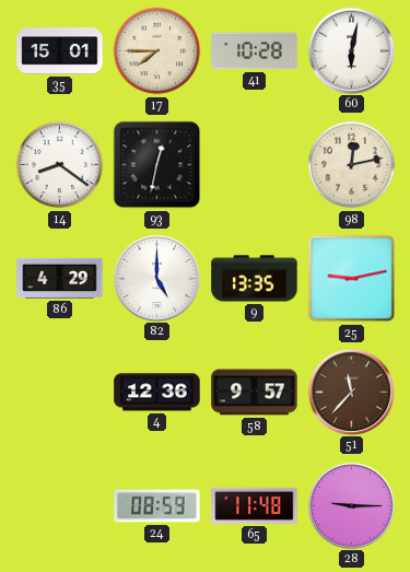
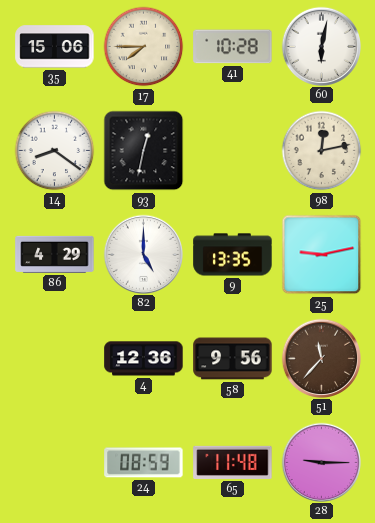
35: 15:01 -> 15:06
58: 9:57 -> 9:56
